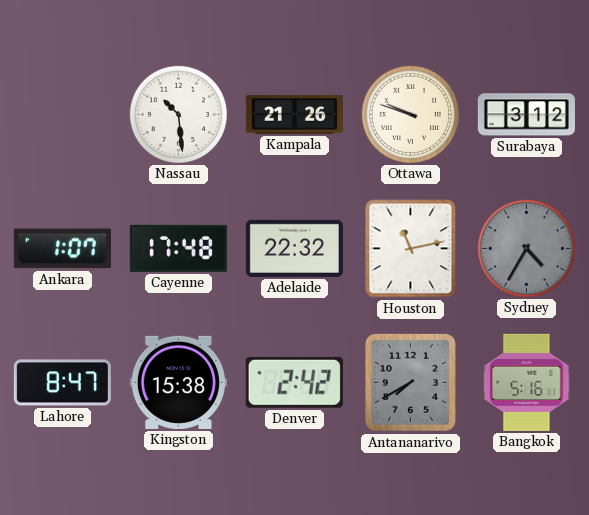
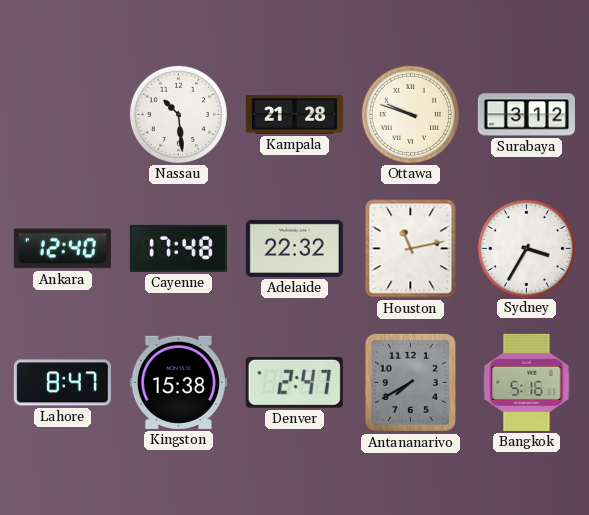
Kampala: 21:26 -> 21:28
Ankara: 1:07 -> 12:40
Sydney: 4:35 -> 3:35
Sydney dial: grey -> white
Denver: 2:42 -> 2:47
